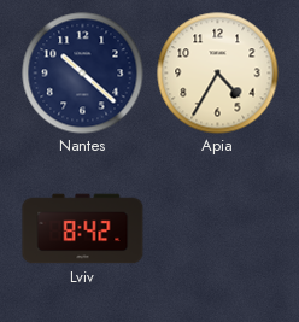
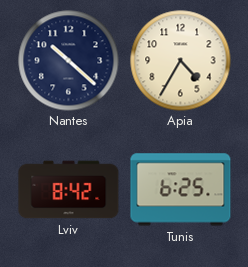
Tunis: none -> 6:25
